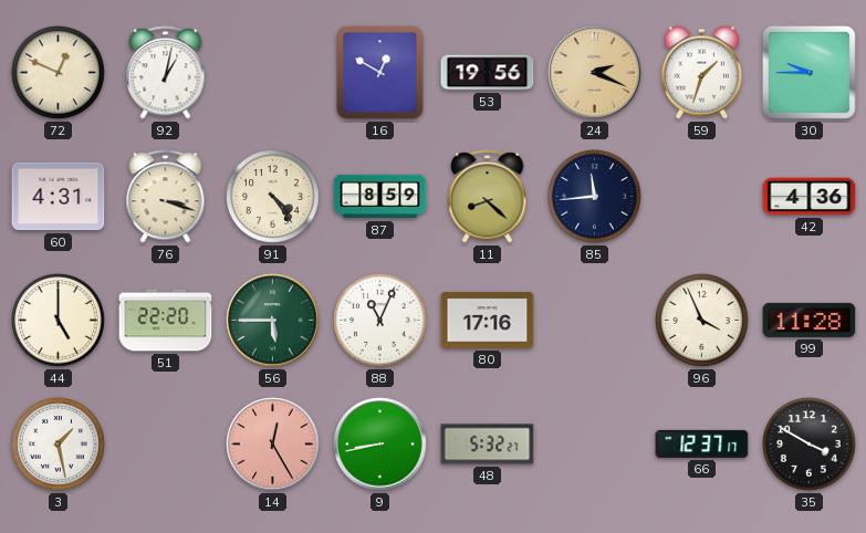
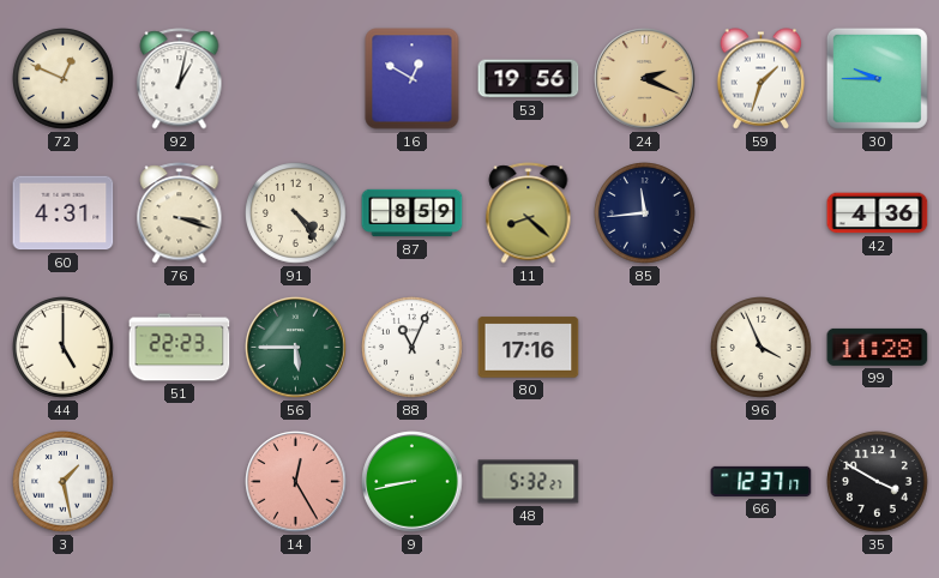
51: 22:20 -> 22:23
